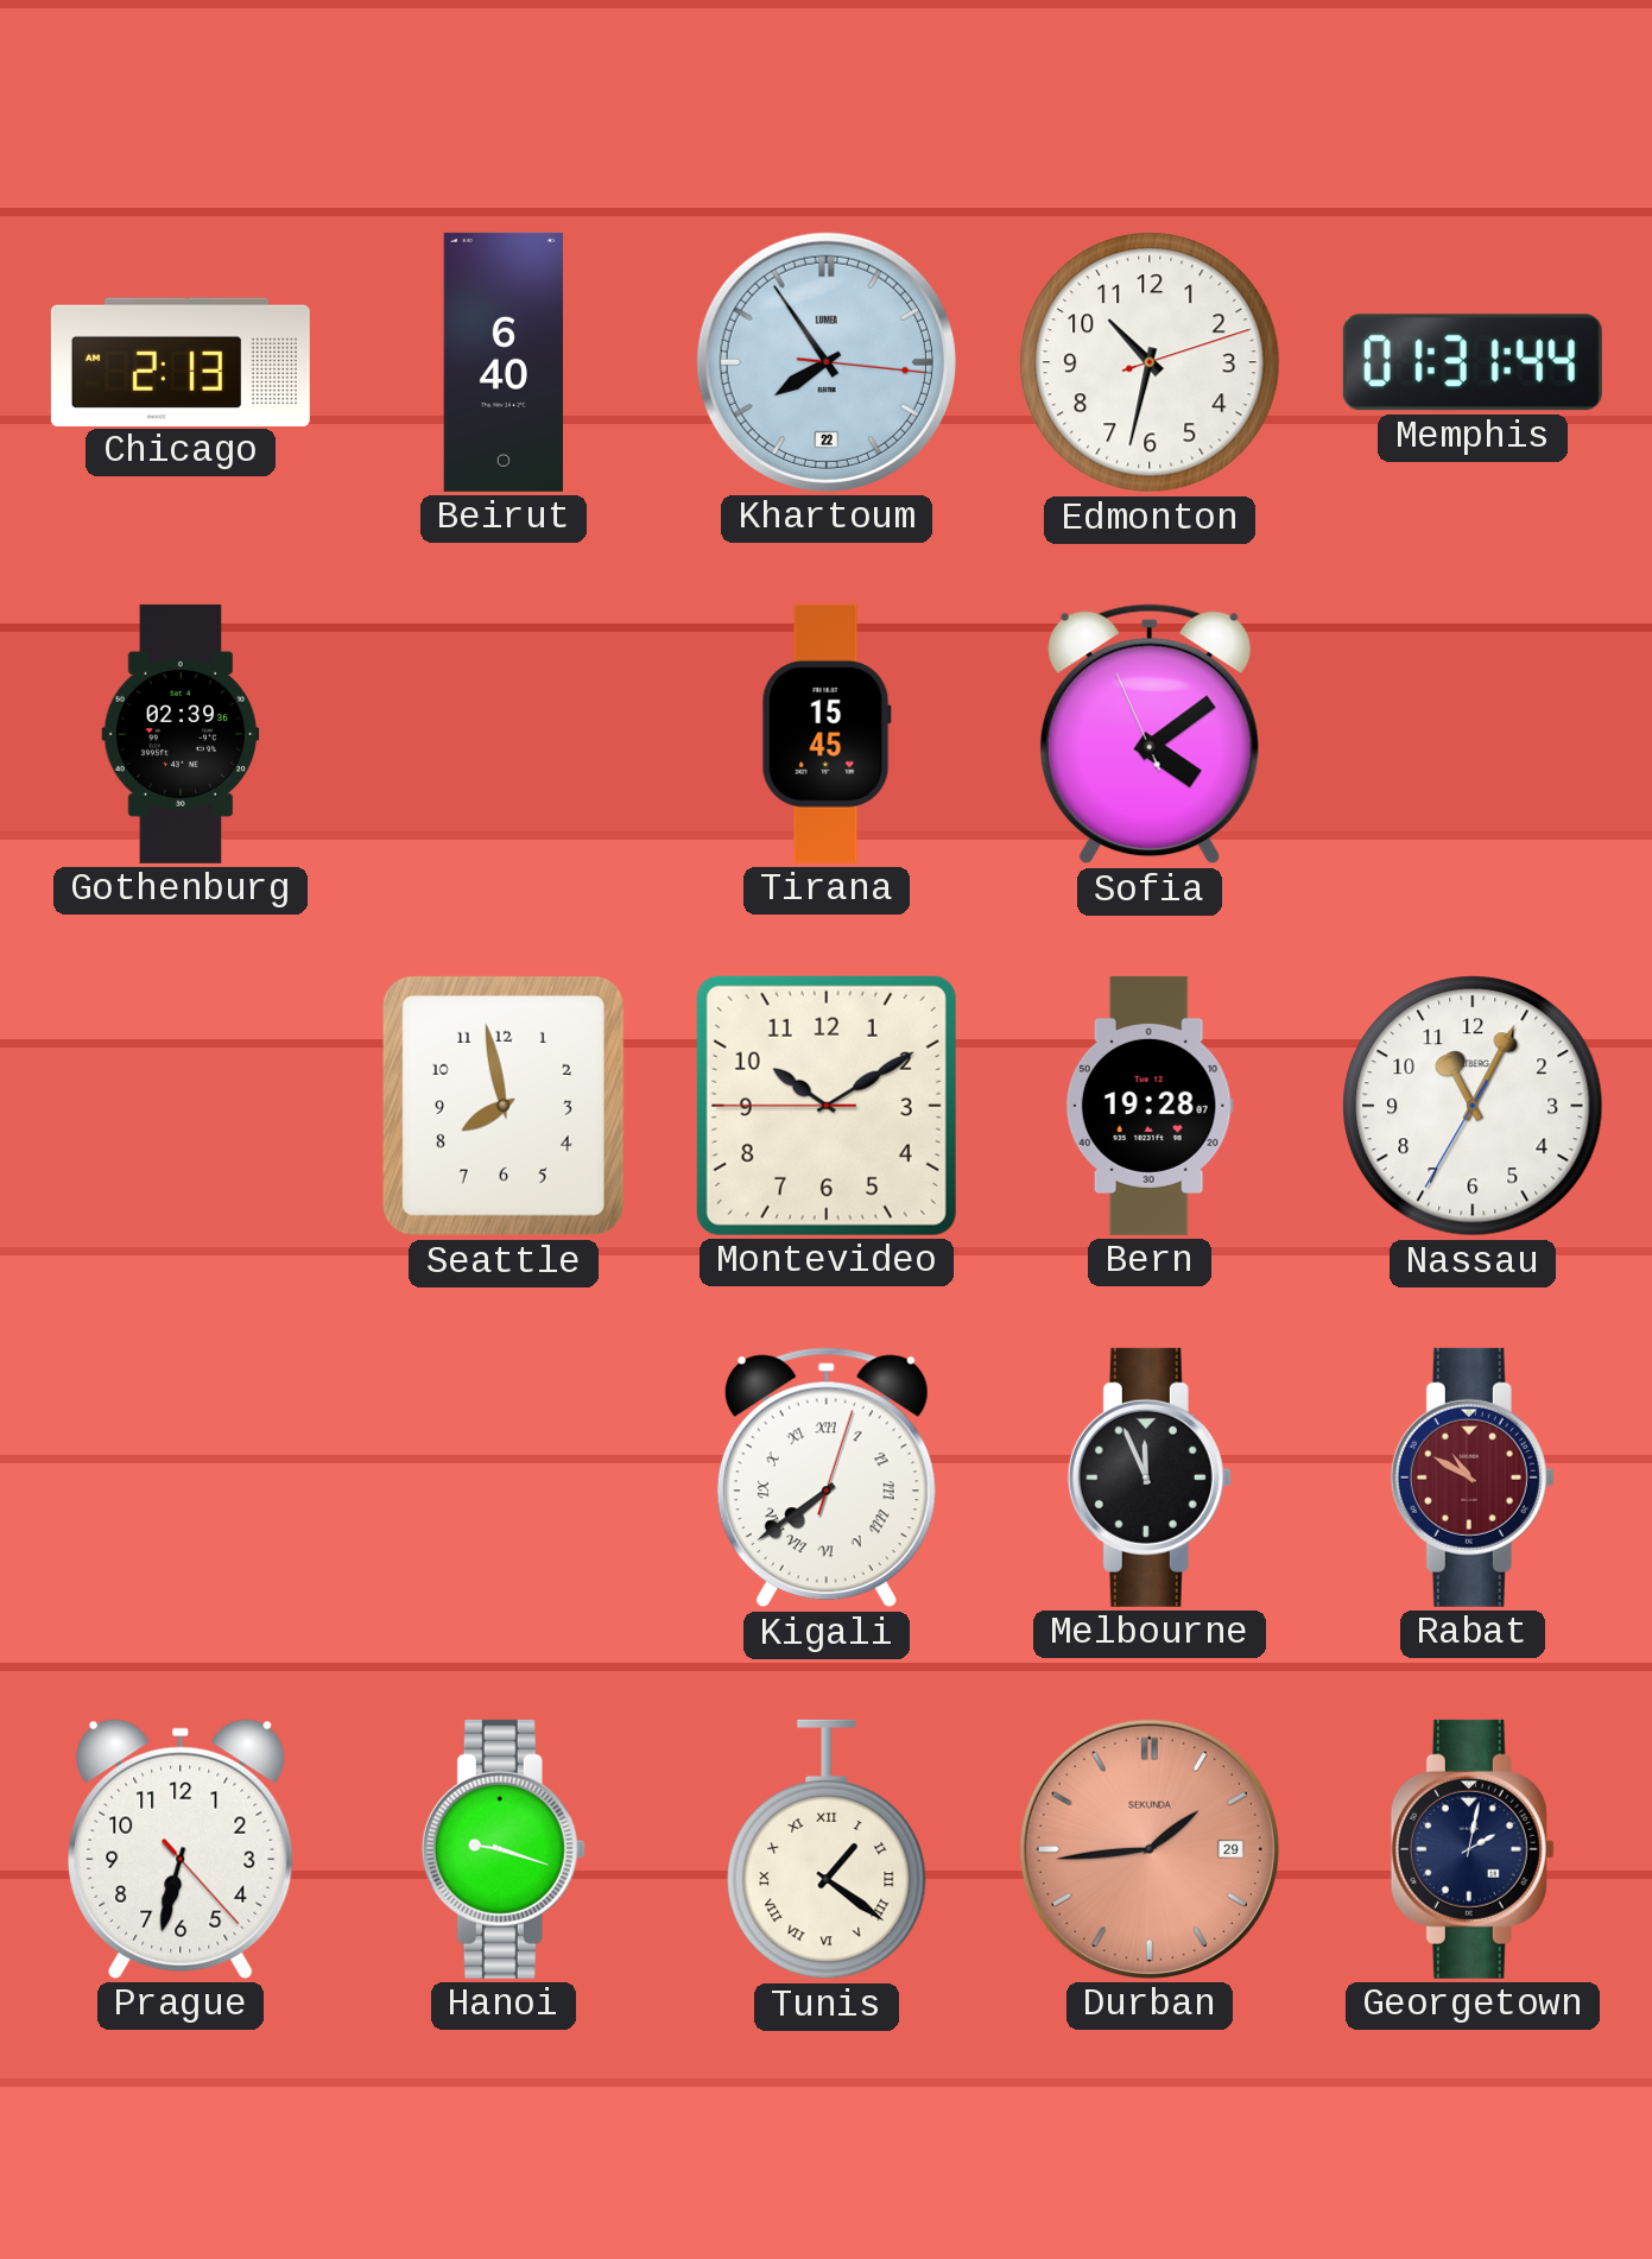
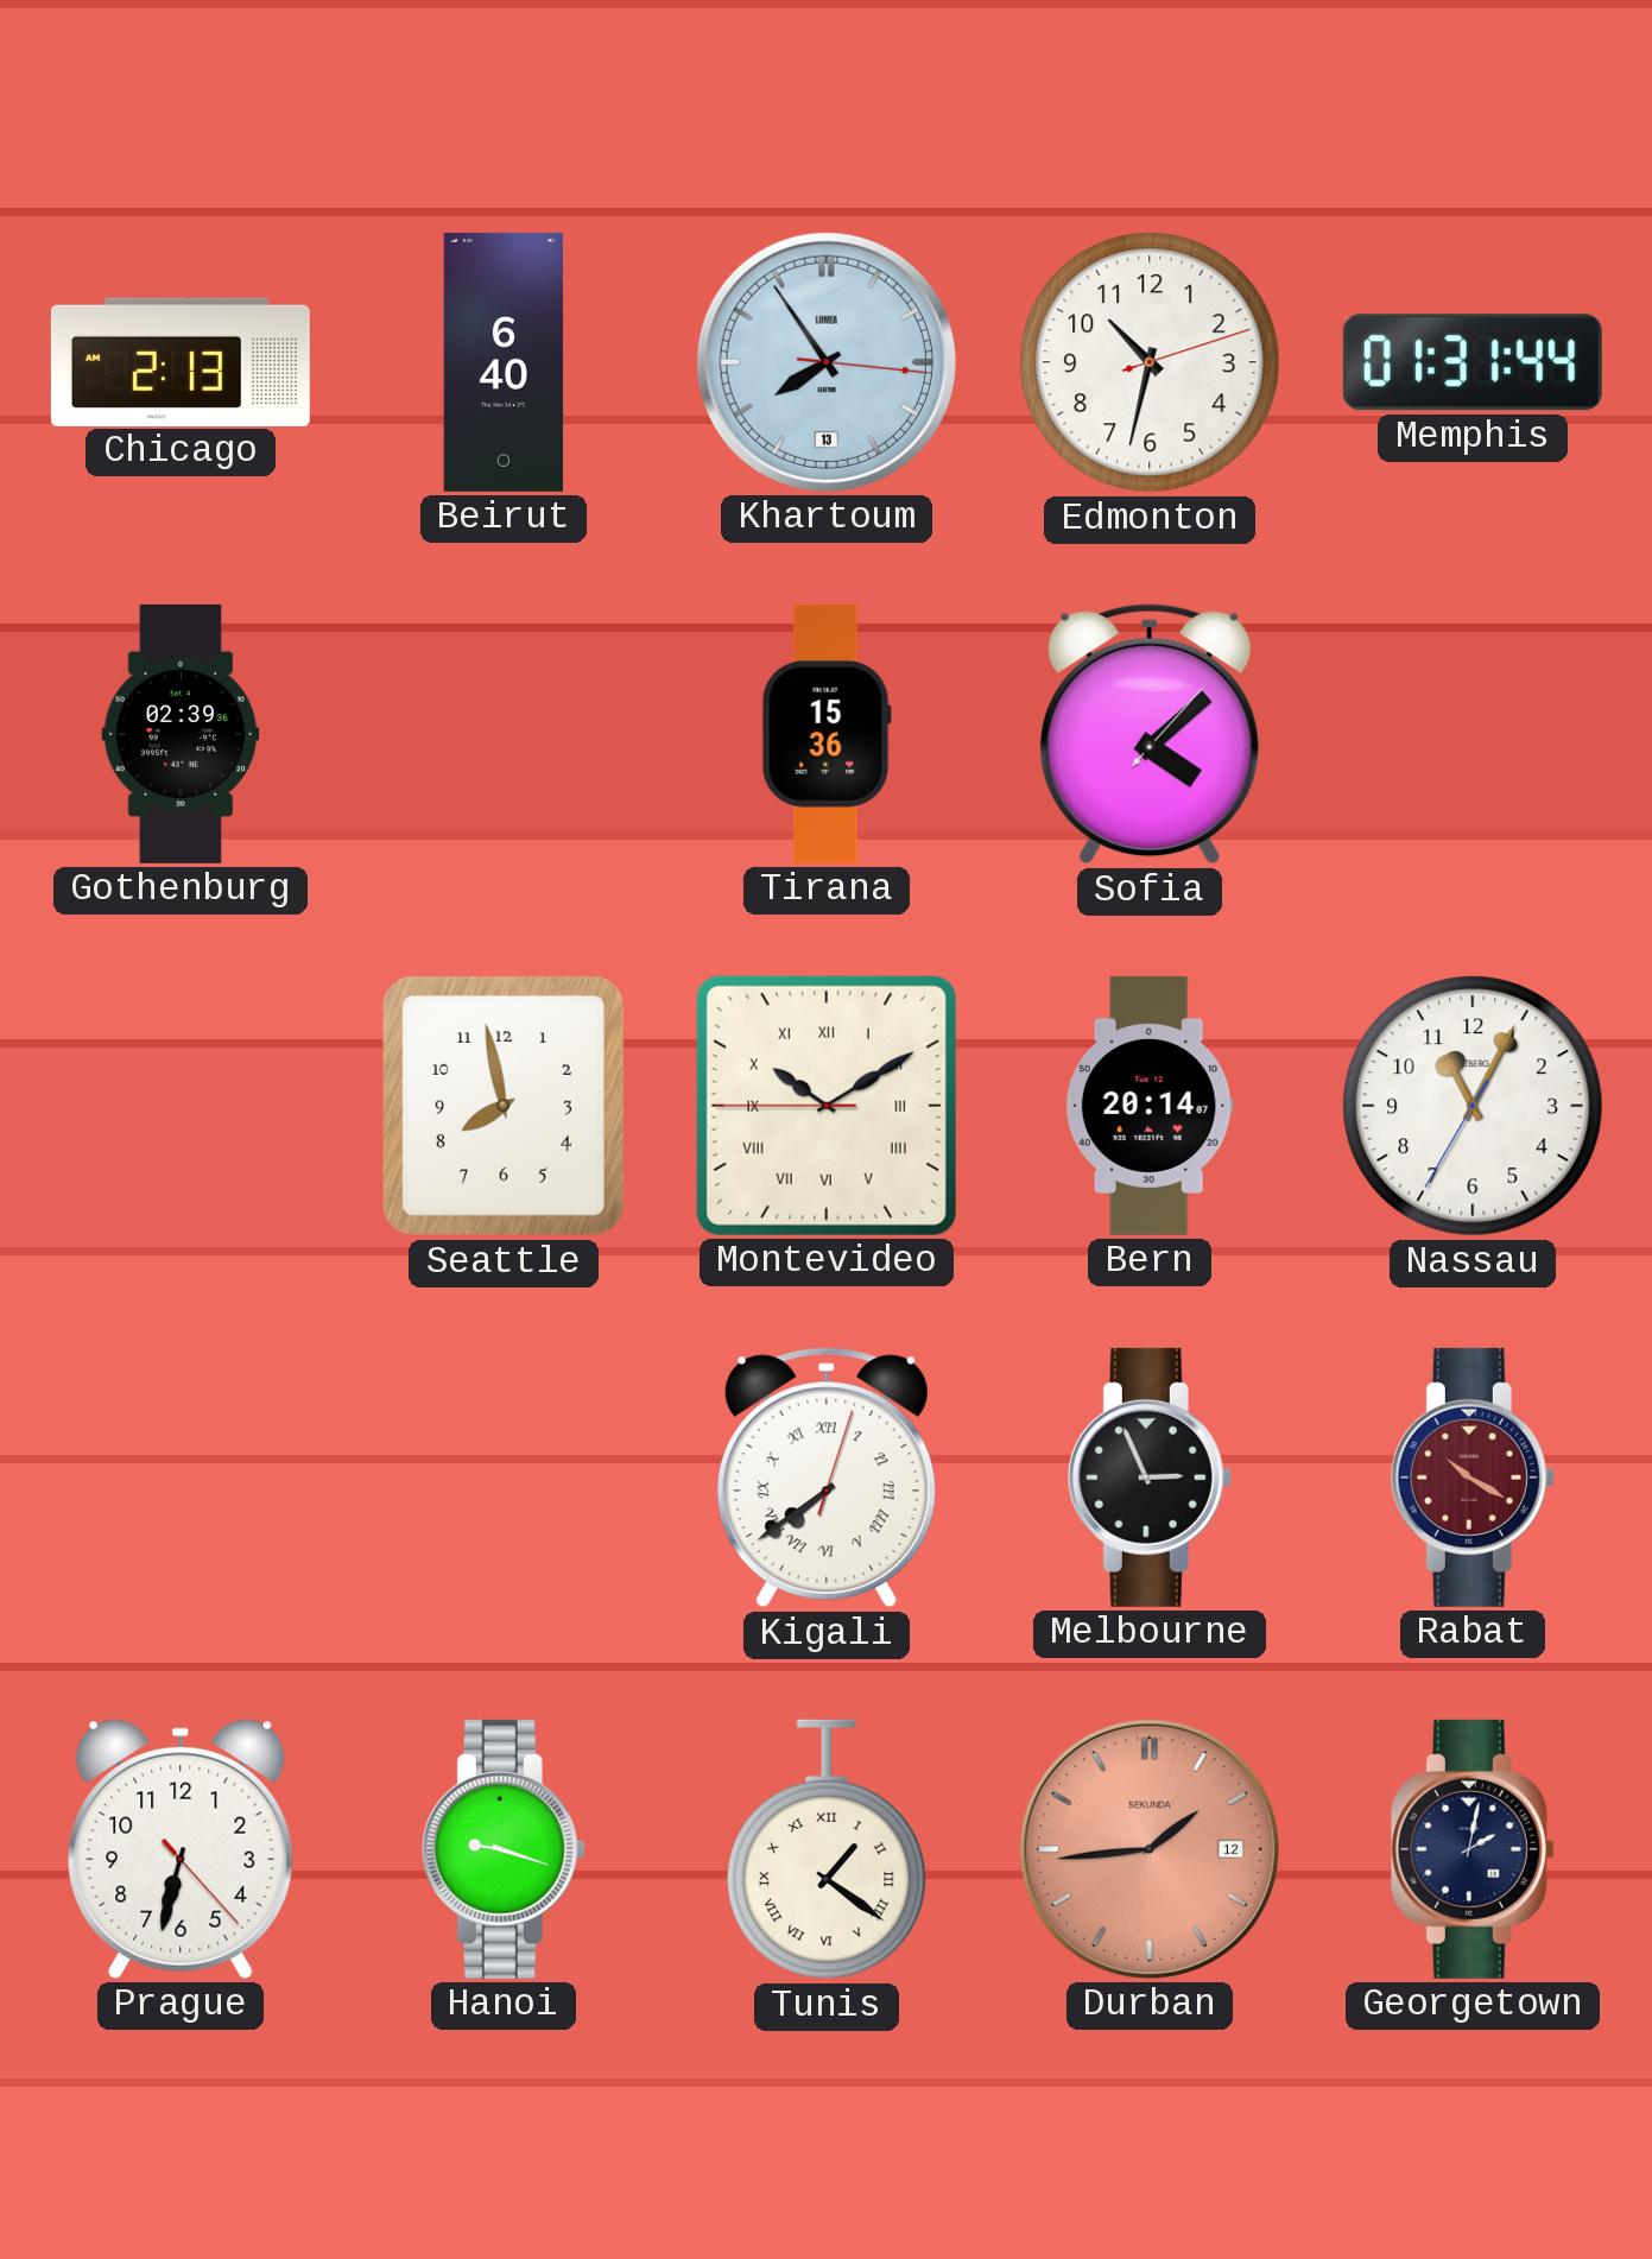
Khartoum date: 22 -> 13
Tirana: 15:45 -> 15:36
Sofia: 4:08:56 -> 4:08:07
Montevideo numerals: Arabic -> Roman
Bern: 19:28 -> 20:14
Melbourne: 11:56 -> 2:56
Rabat: 10:50 -> 10:20
Durban date: 29 -> 12
